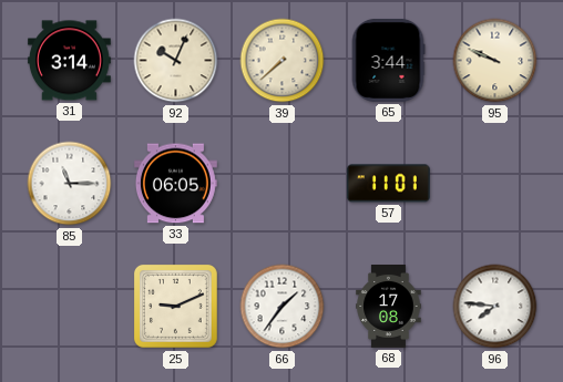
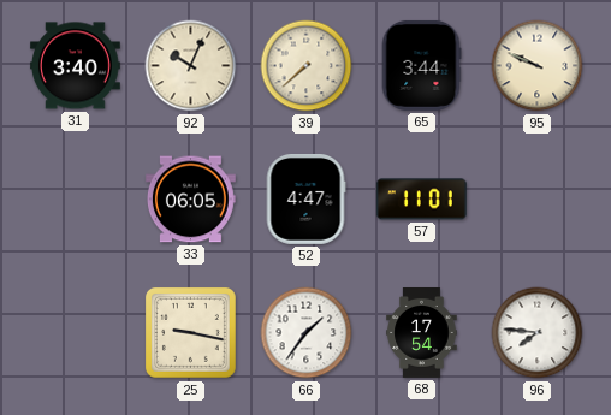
31: 3:14 -> 3:40
85: 11:15 -> none
52: none -> 4:47
25: 9:11 -> 9:17
68: 17:08 -> 17:54
